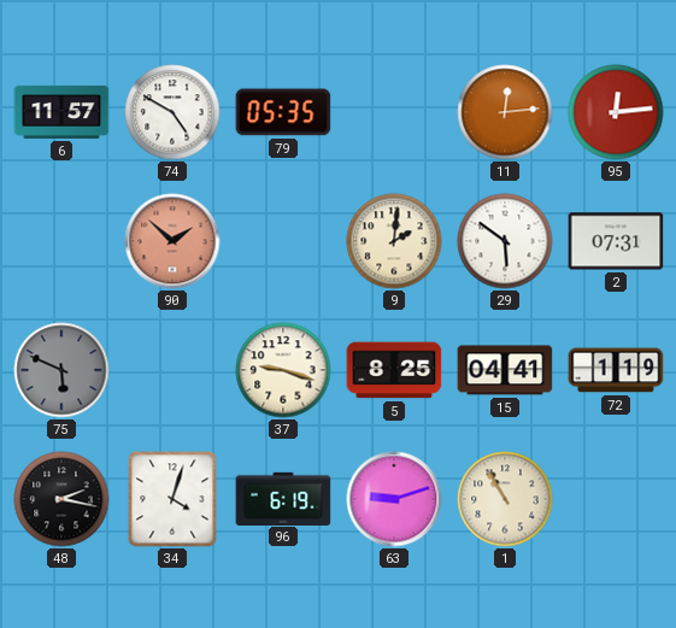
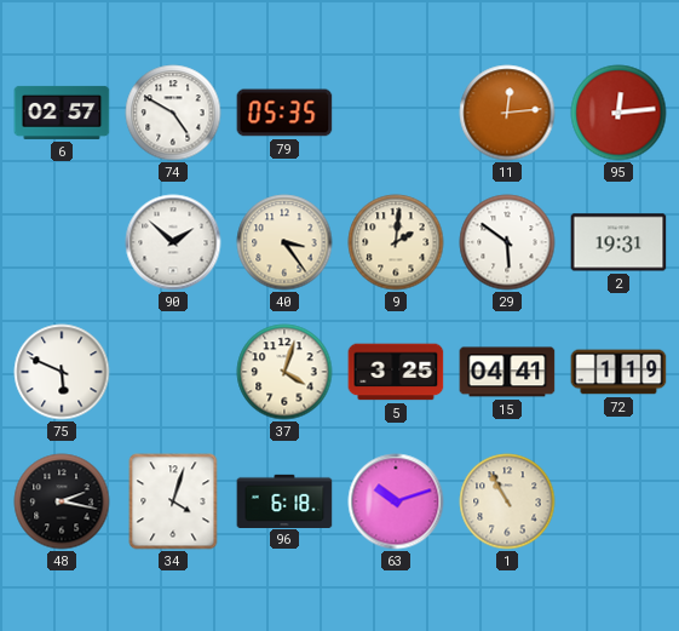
6: 11:57 -> 02:57
90 dial: salmon -> white
40: none -> 3:24
2: 07:31 -> 19:31
75 dial: grey -> white
37: 9:18 -> 4:03
5: 8:25 -> 3:25
96: 6:19 -> 6:18
63: 9:12 -> 10:12
